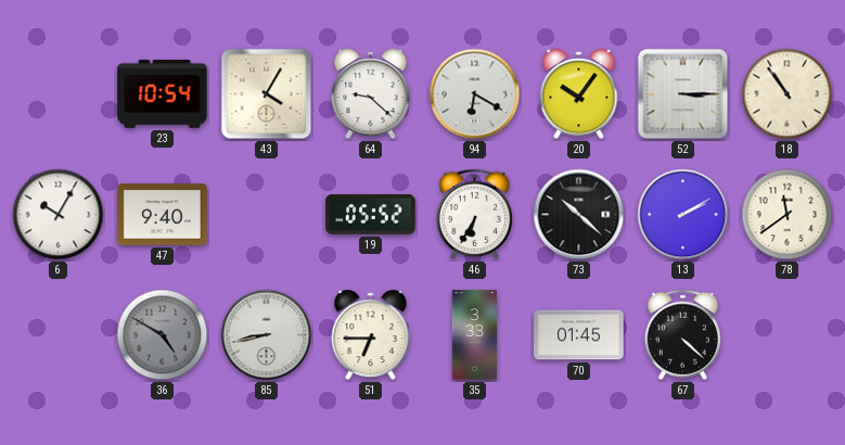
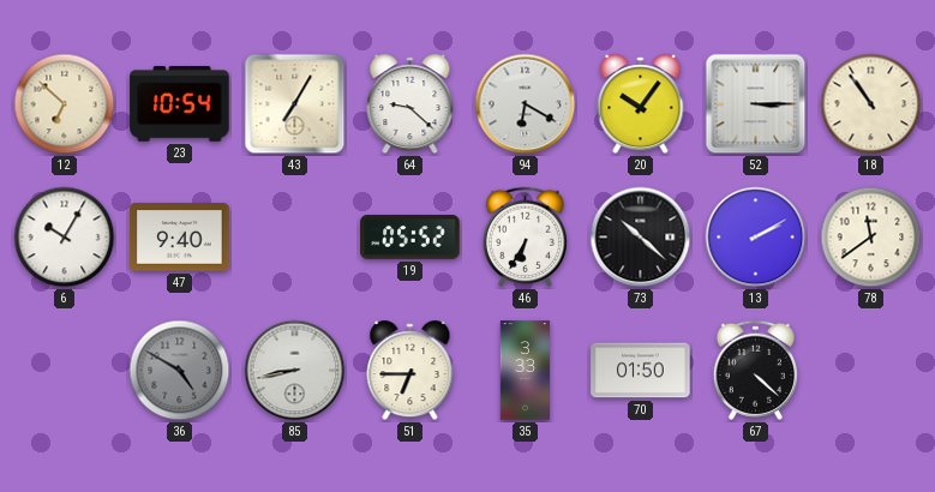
12: none -> 6:52
43: 4:05 -> 7:05
70: 01:45 -> 01:50
